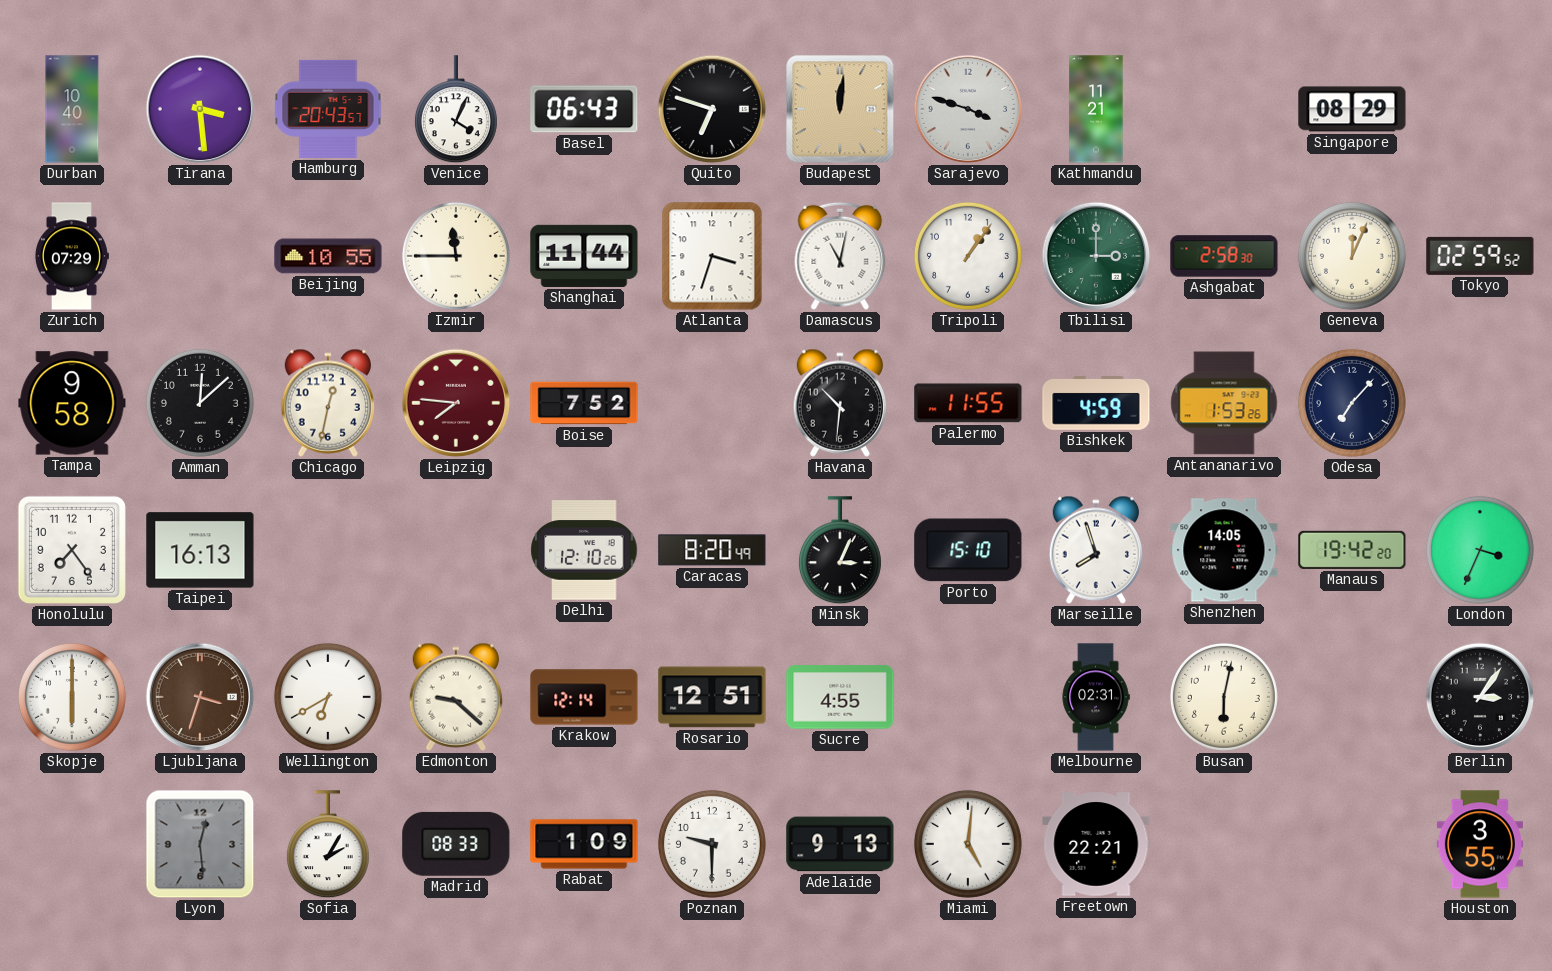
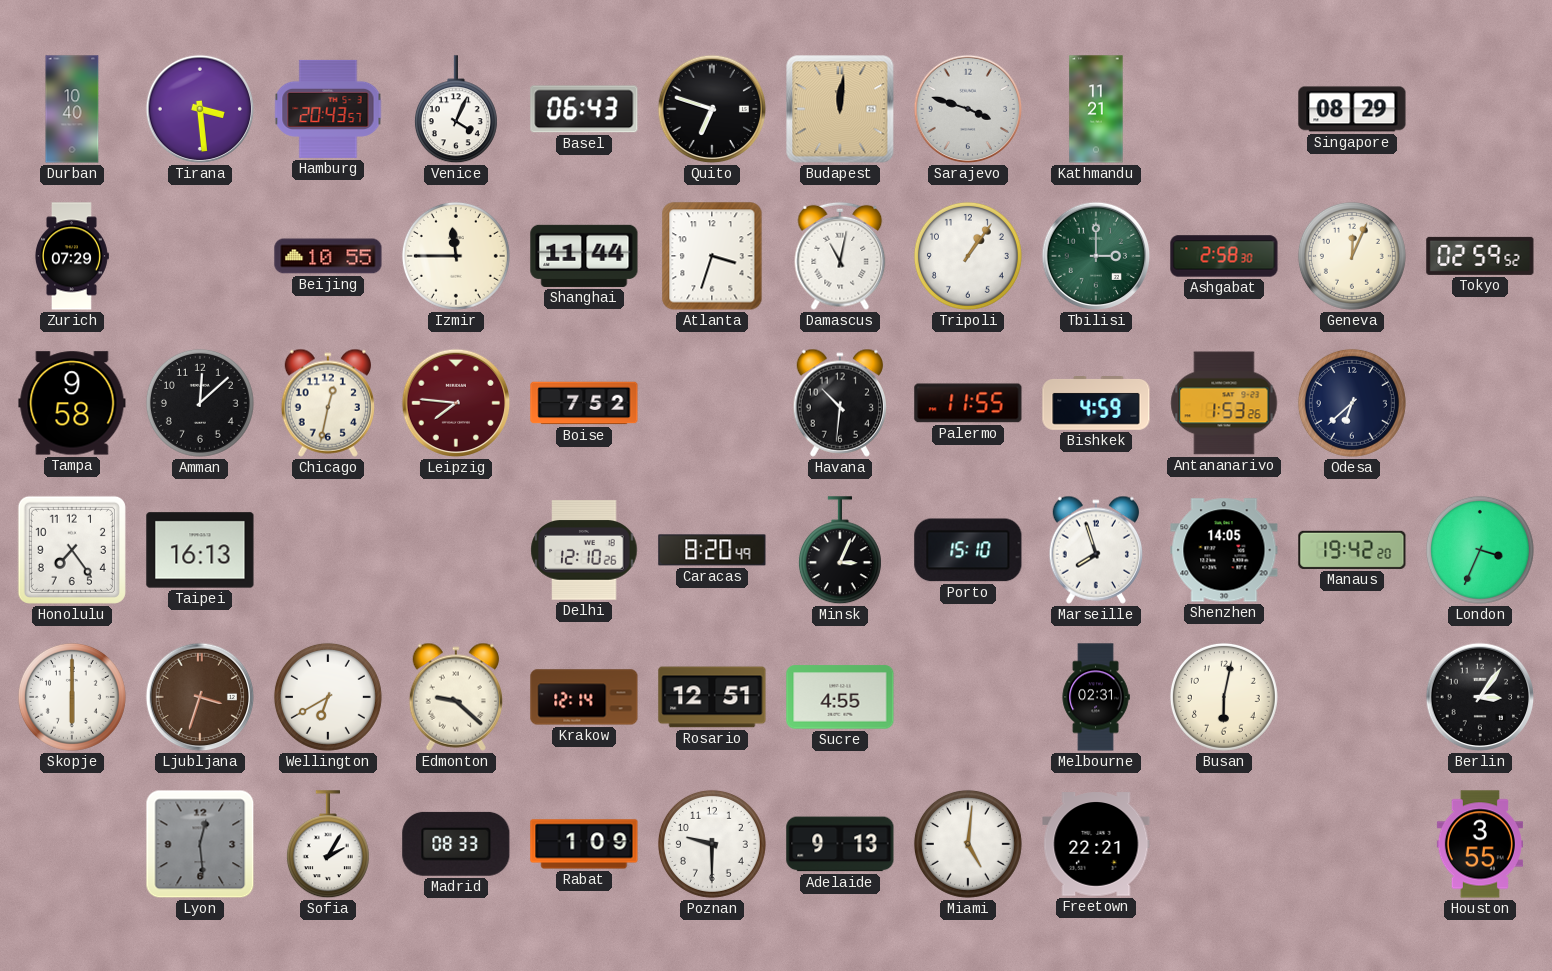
Odesa: 7:07 -> 6:38
